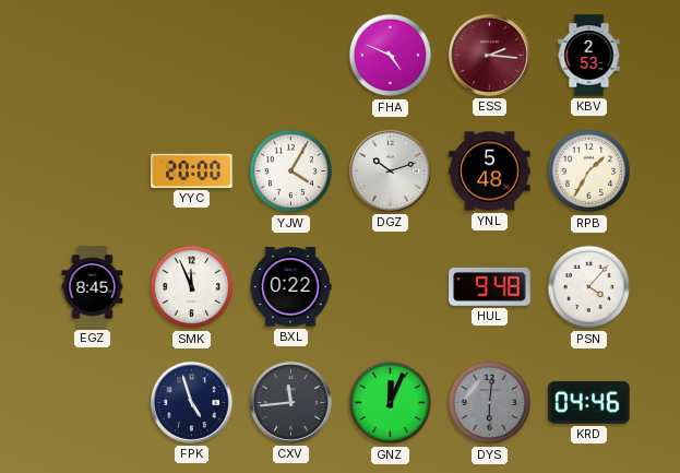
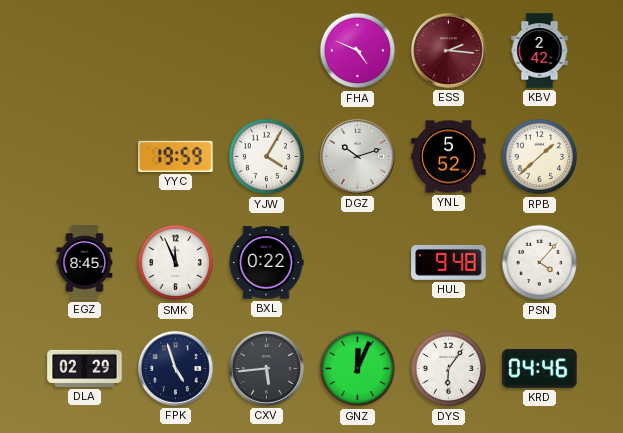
KBV: 2:53 -> 2:42
YYC: 20:00 -> 19:59
YNL: 5:48 -> 5:52
RPB: 1:35 -> 1:38
DLA: none -> 02:29
CXV: 11:44 -> 5:44
DYS: 6:01 -> 6:06
DYS dial: grey -> white
